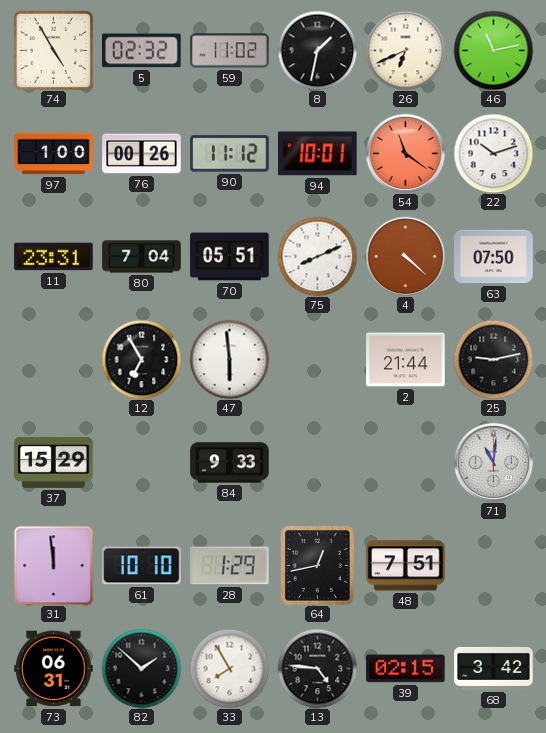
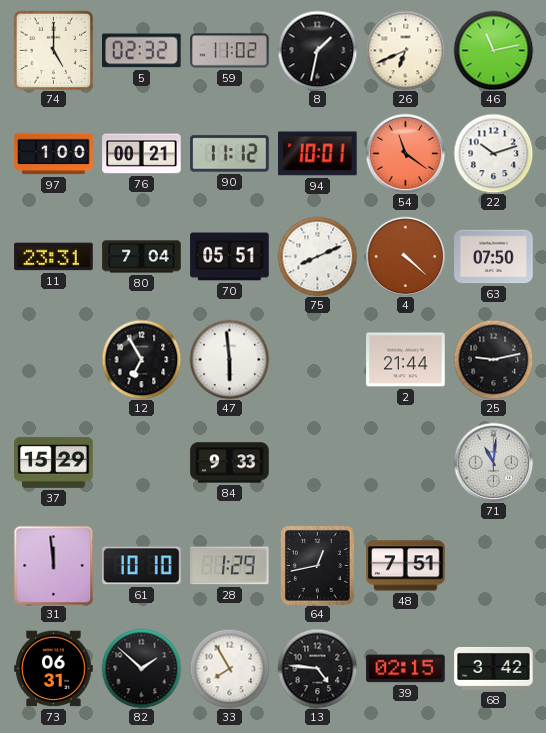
74: 4:55 -> 5:00
76: 00:26 -> 00:21
